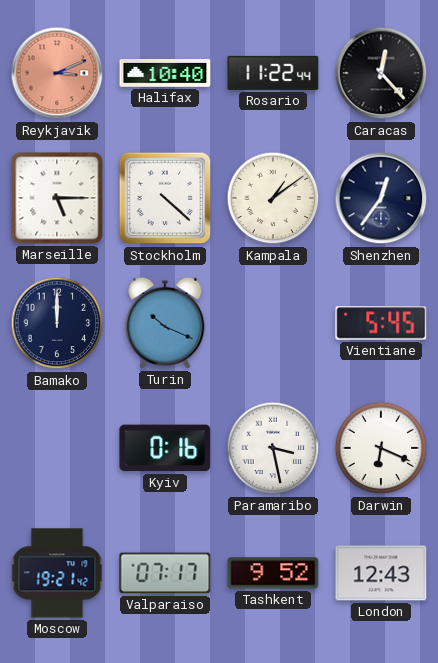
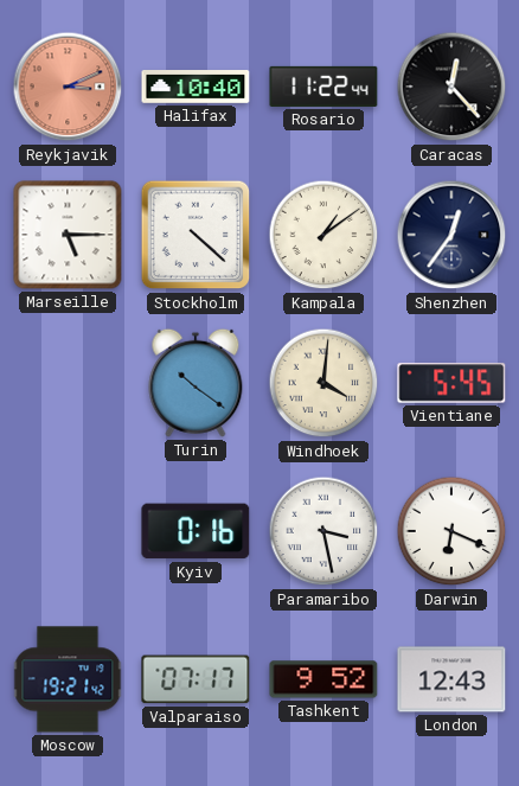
Bamako: 12:00 -> none
Turin: 10:19 -> 10:21
Windhoek: none -> 4:01
